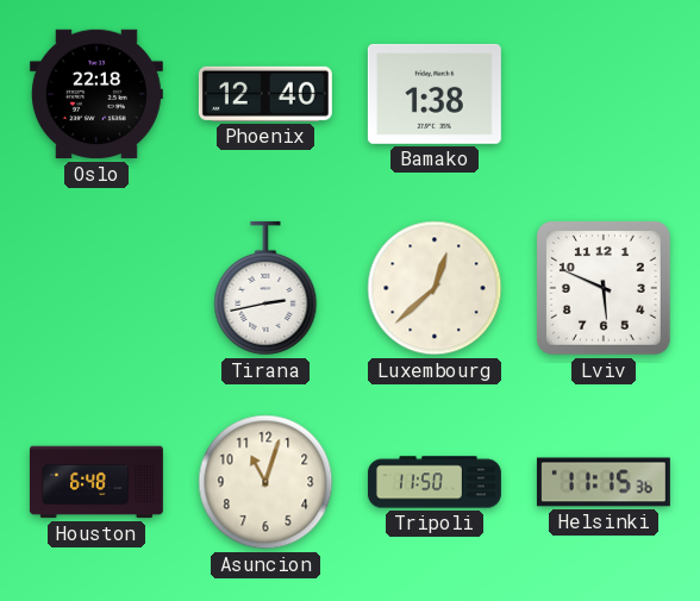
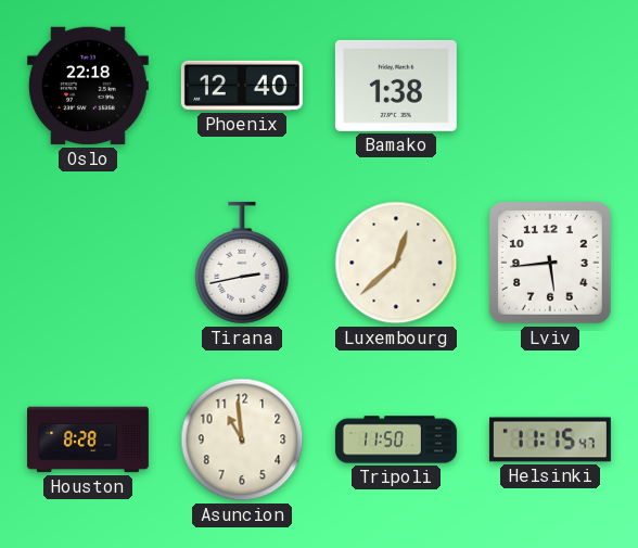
Lviv: 5:49 -> 5:44
Houston: 6:48 -> 8:28
Asuncion: 11:03 -> 10:59
Helsinki: 11:15:36 -> 11:15:47
